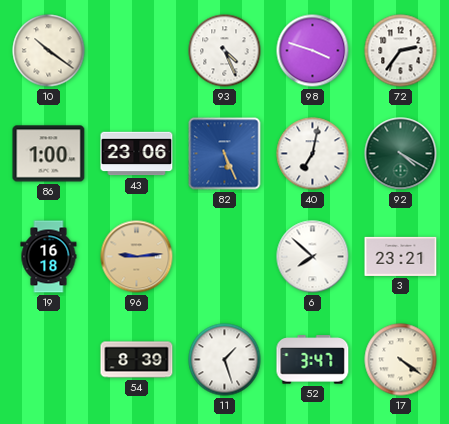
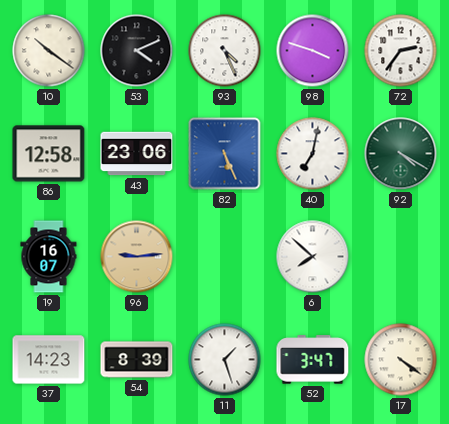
53: none -> 4:11
86: 1:00 -> 12:58
19: 16:18 -> 16:07
3: 23:21 -> none
37: none -> 14:23
